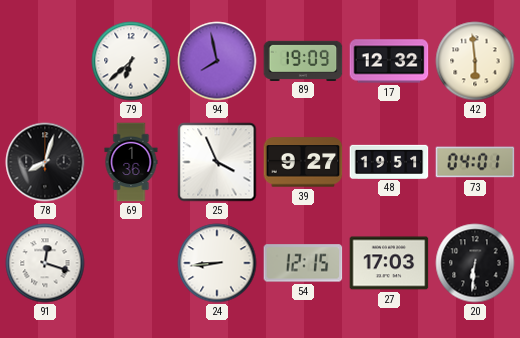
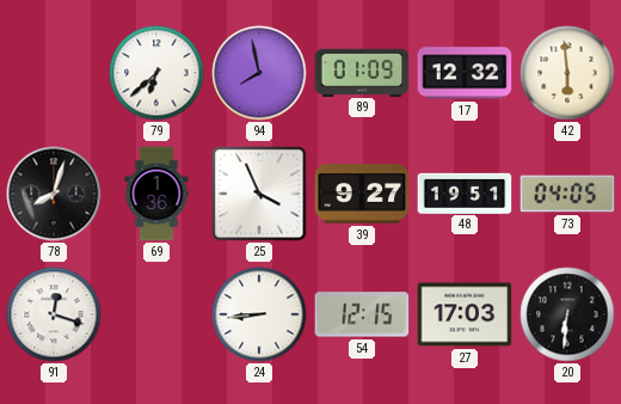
89: 19:09 -> 01:09
73: 04:01 -> 04:05
